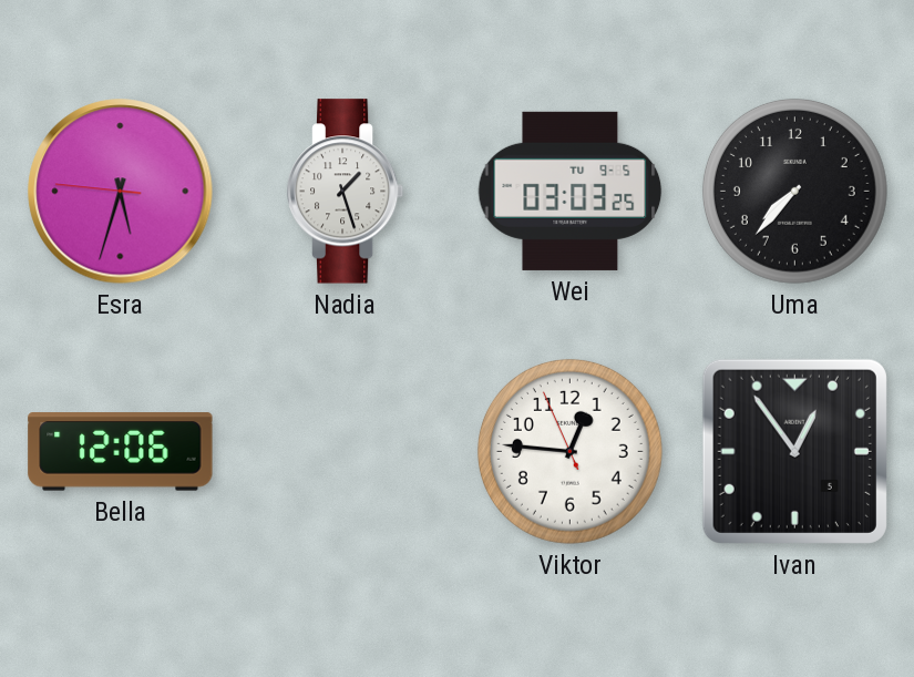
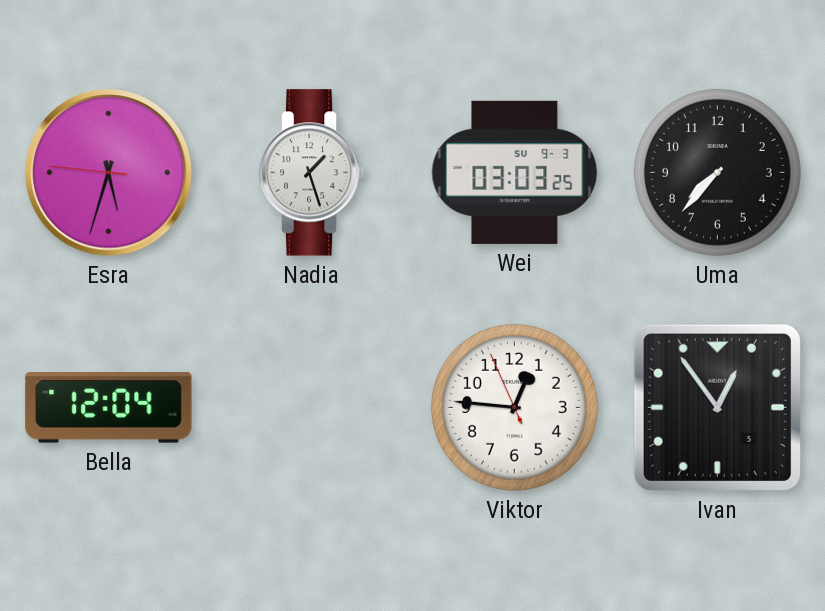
Wei date: TU 9-5 -> SU 9-3
Bella: 12:06 -> 12:04
